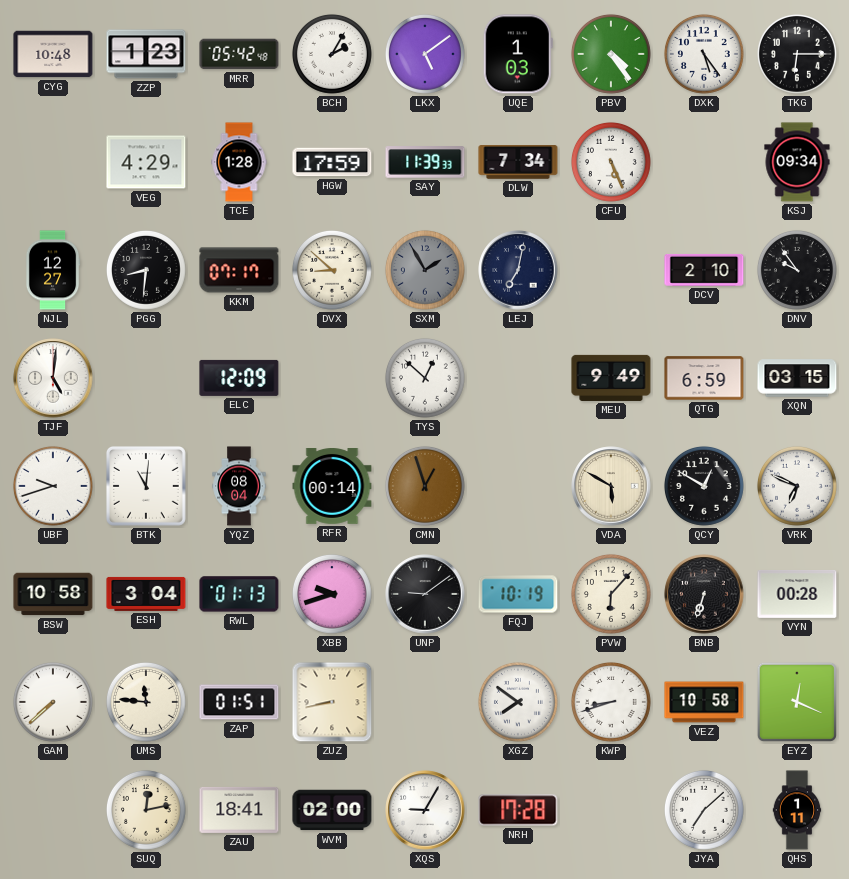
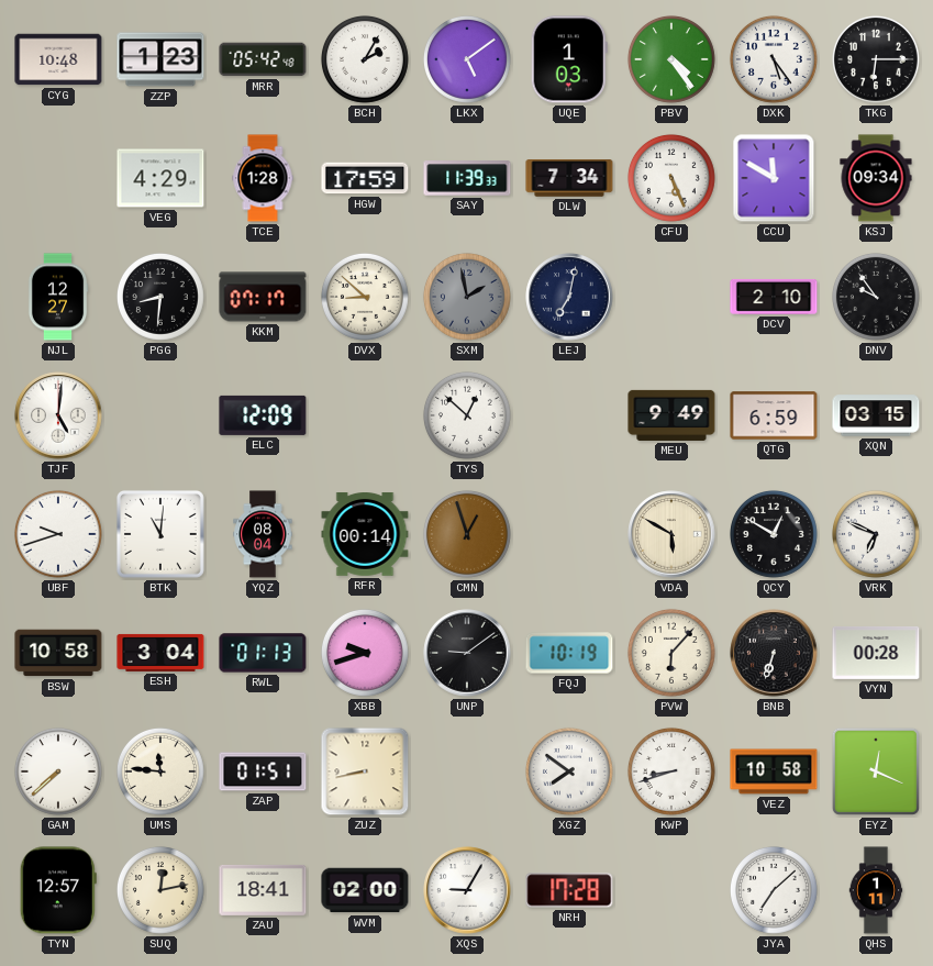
CCU: none -> 11:50
SXM: 1:55 -> 1:58
TYN: none -> 12:57
